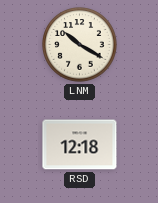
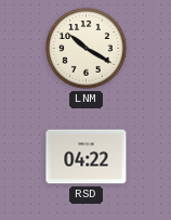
RSD: 12:18 -> 04:22
